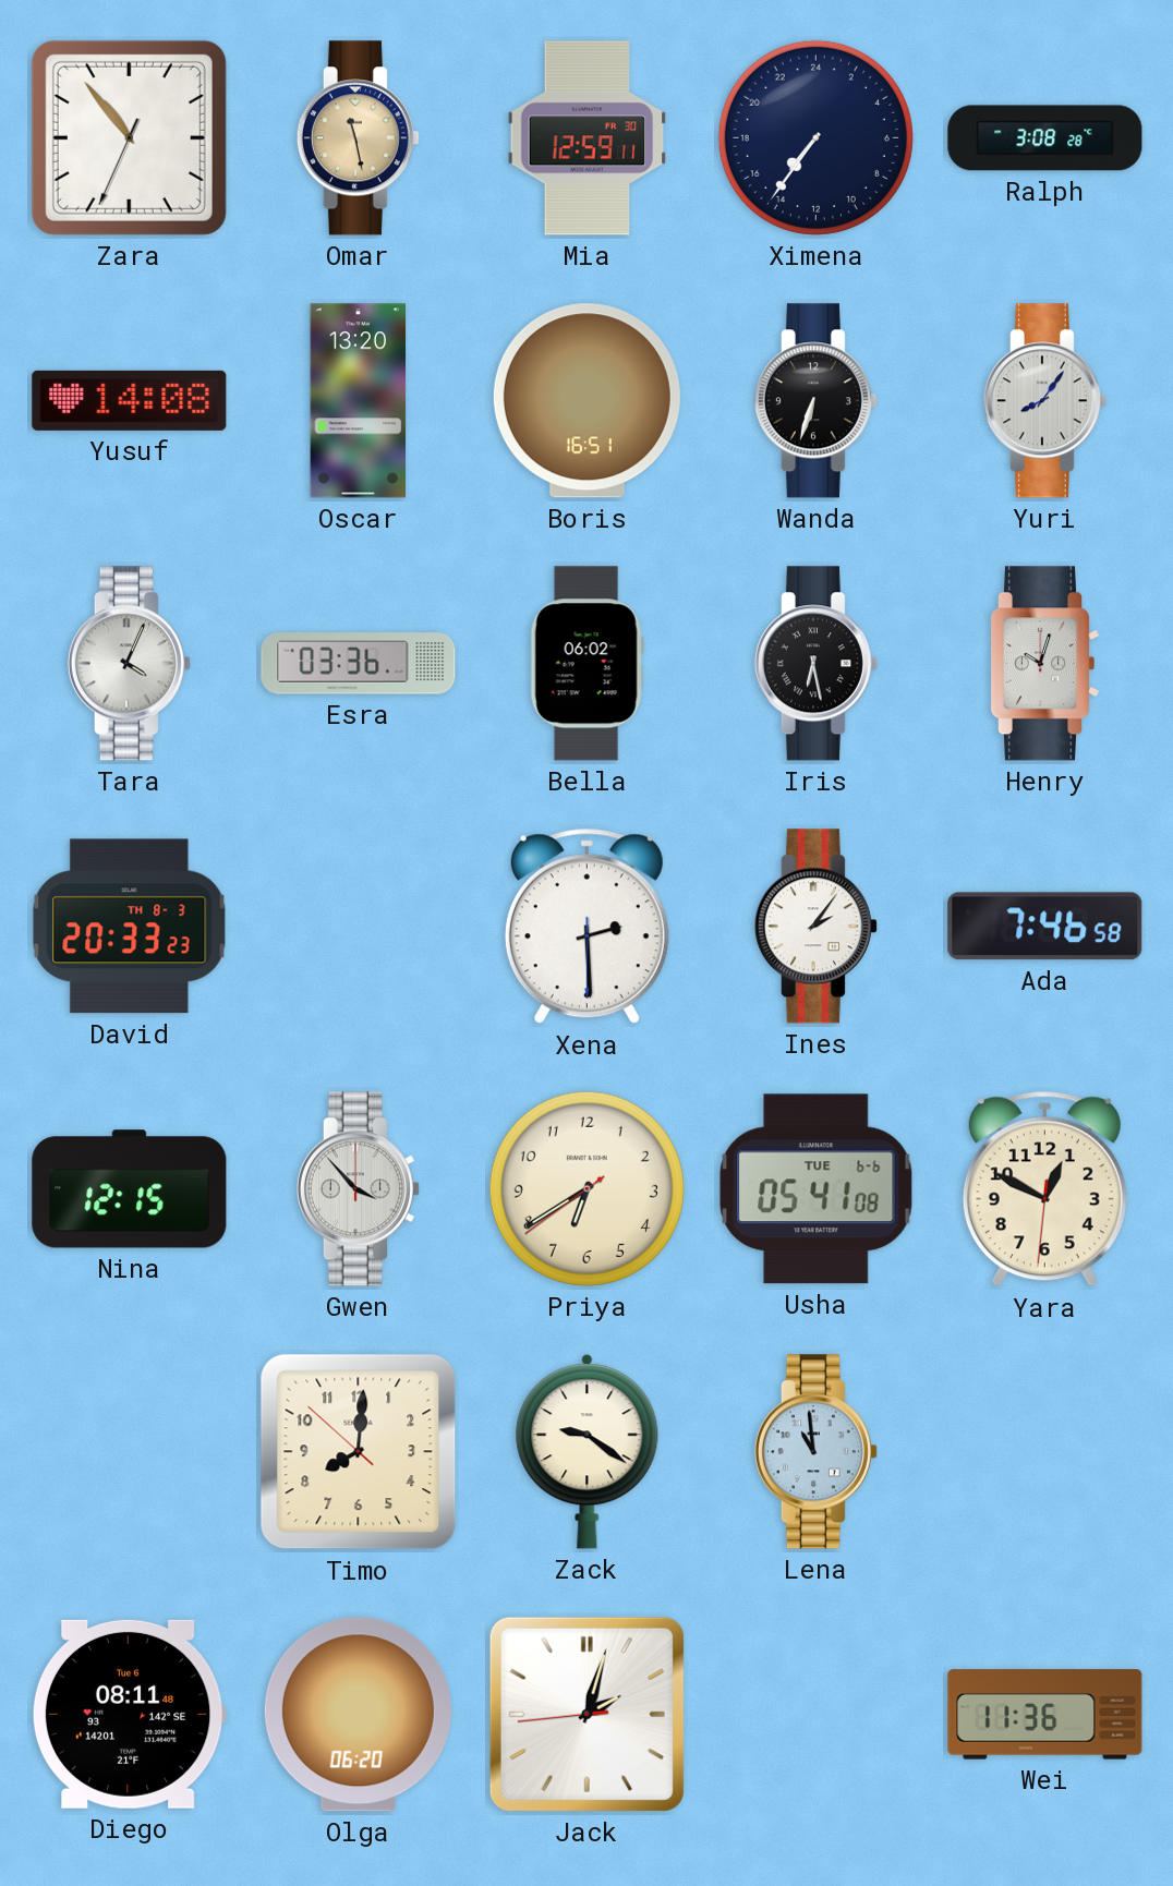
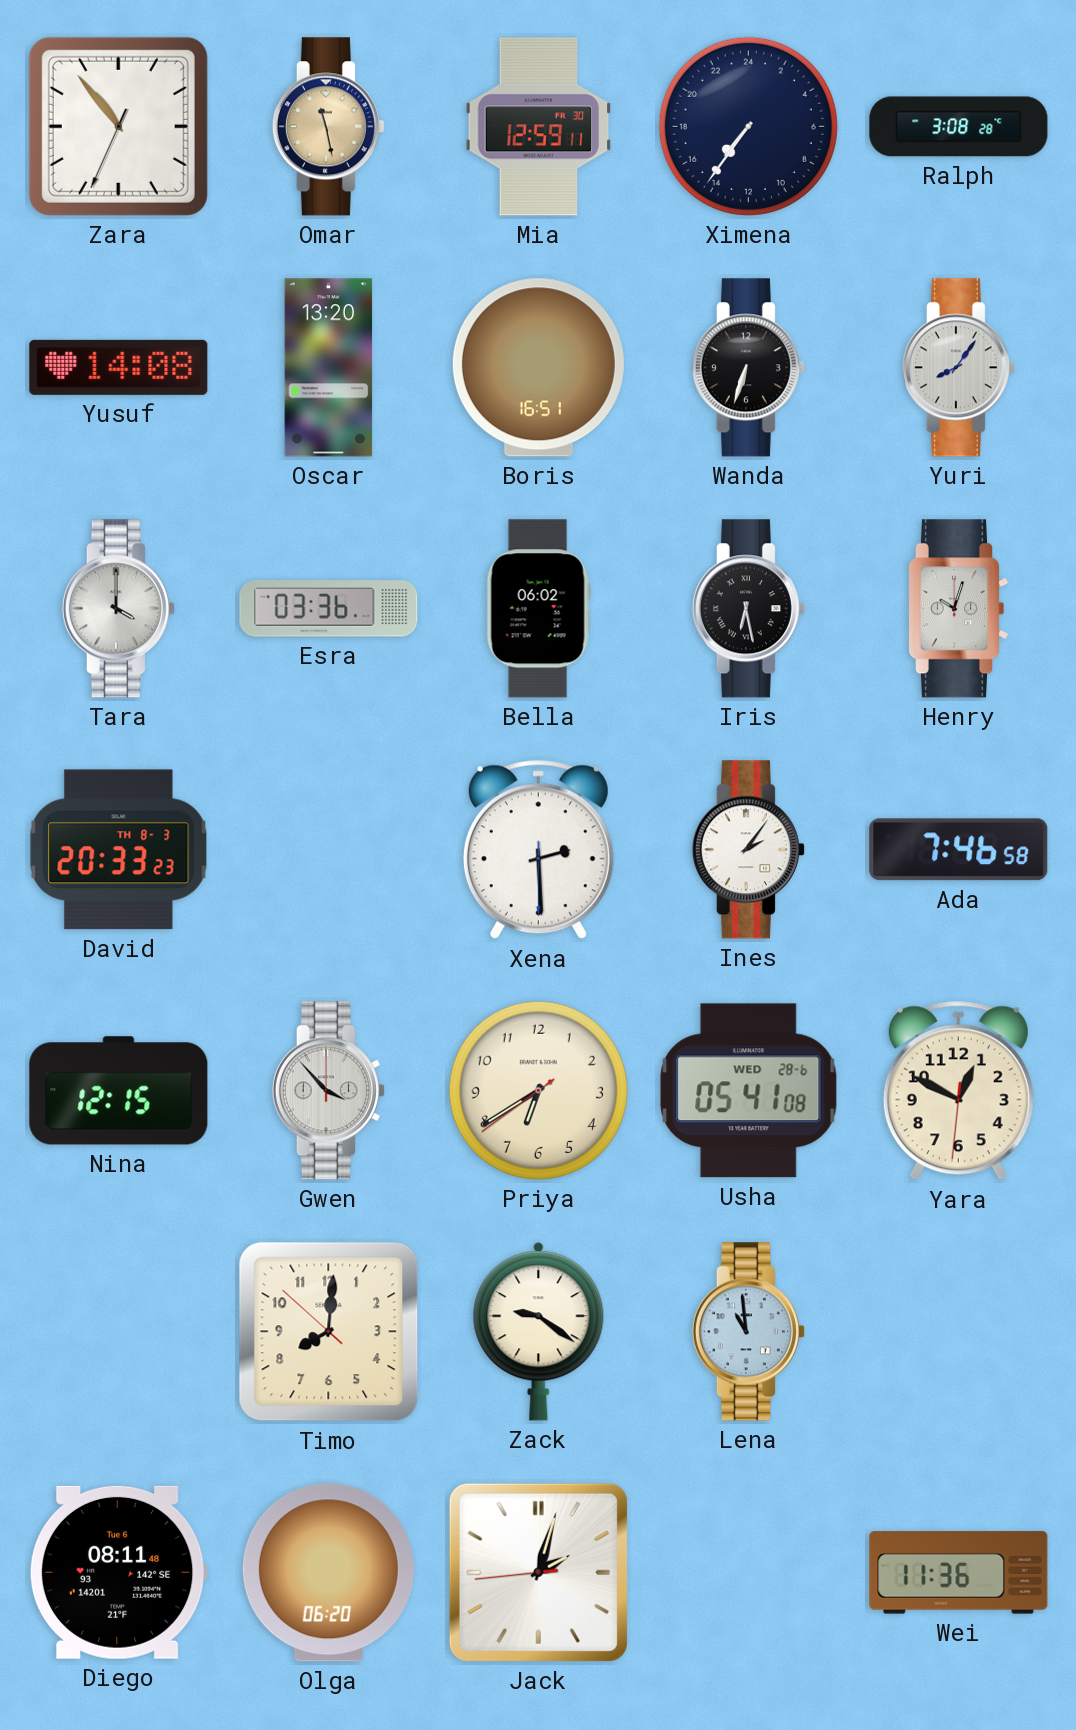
Tara: 4:04 -> 4:00
Usha date: TUE 6-6 -> WED 28-6
